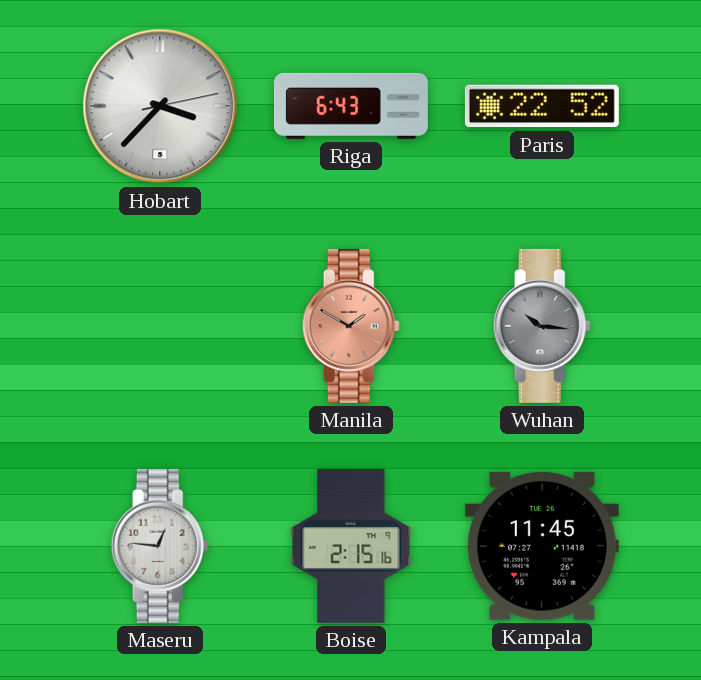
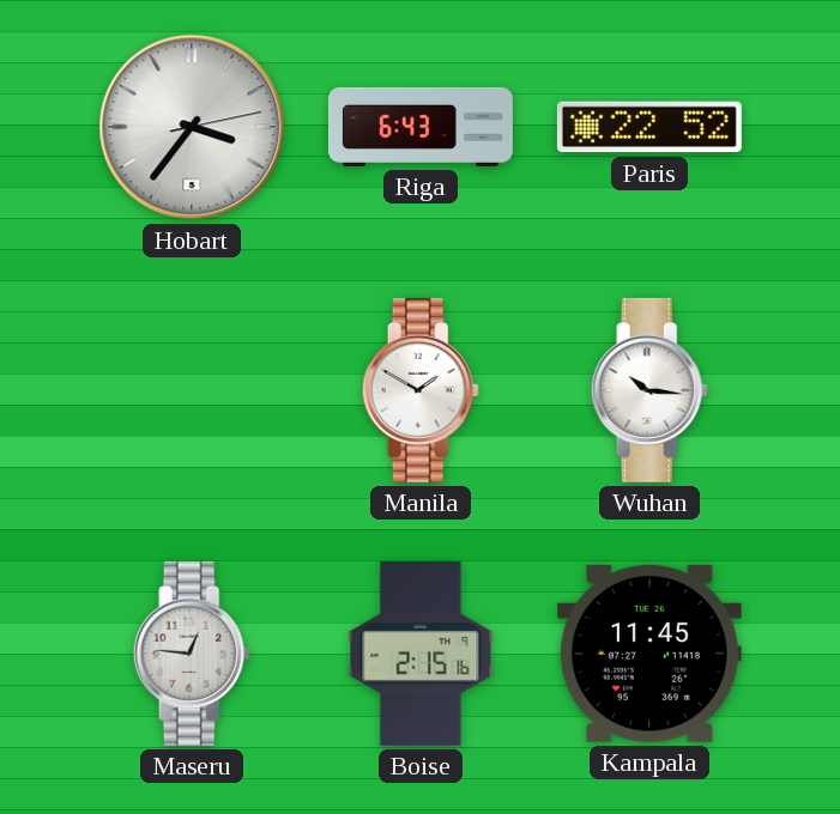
Hobart: 3:37 -> 3:36
Manila dial: salmon -> white
Wuhan dial: grey -> white
